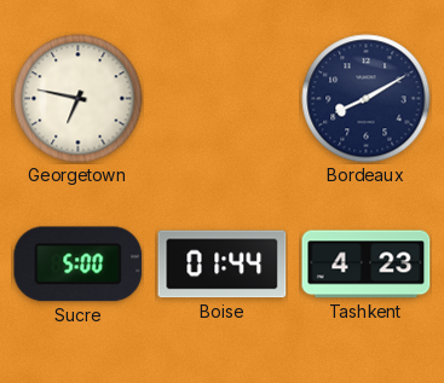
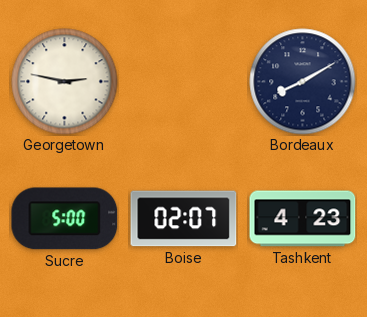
Georgetown: 6:47 -> 2:47
Boise: 01:44 -> 02:07
